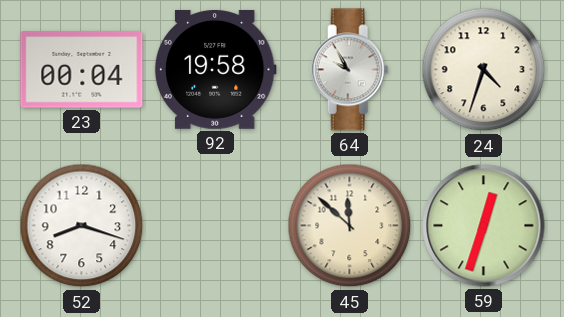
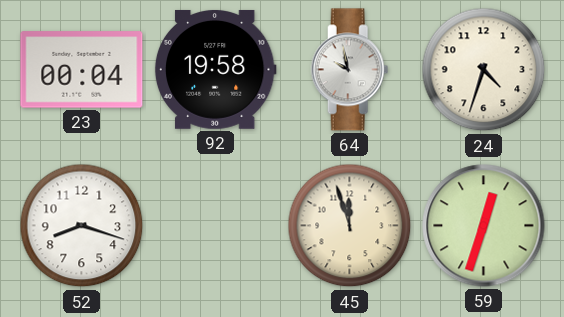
64: 9:55 -> 9:58
45: 11:52 -> 11:57
